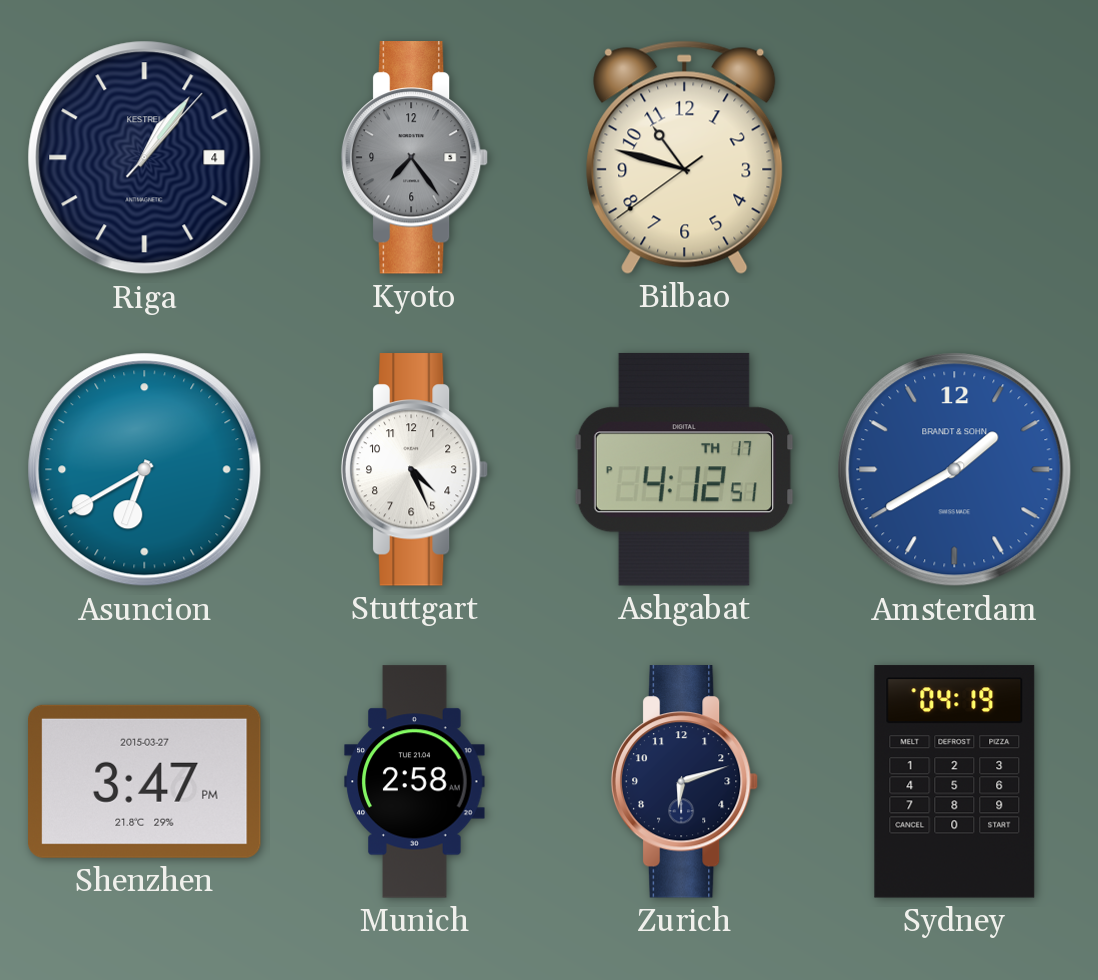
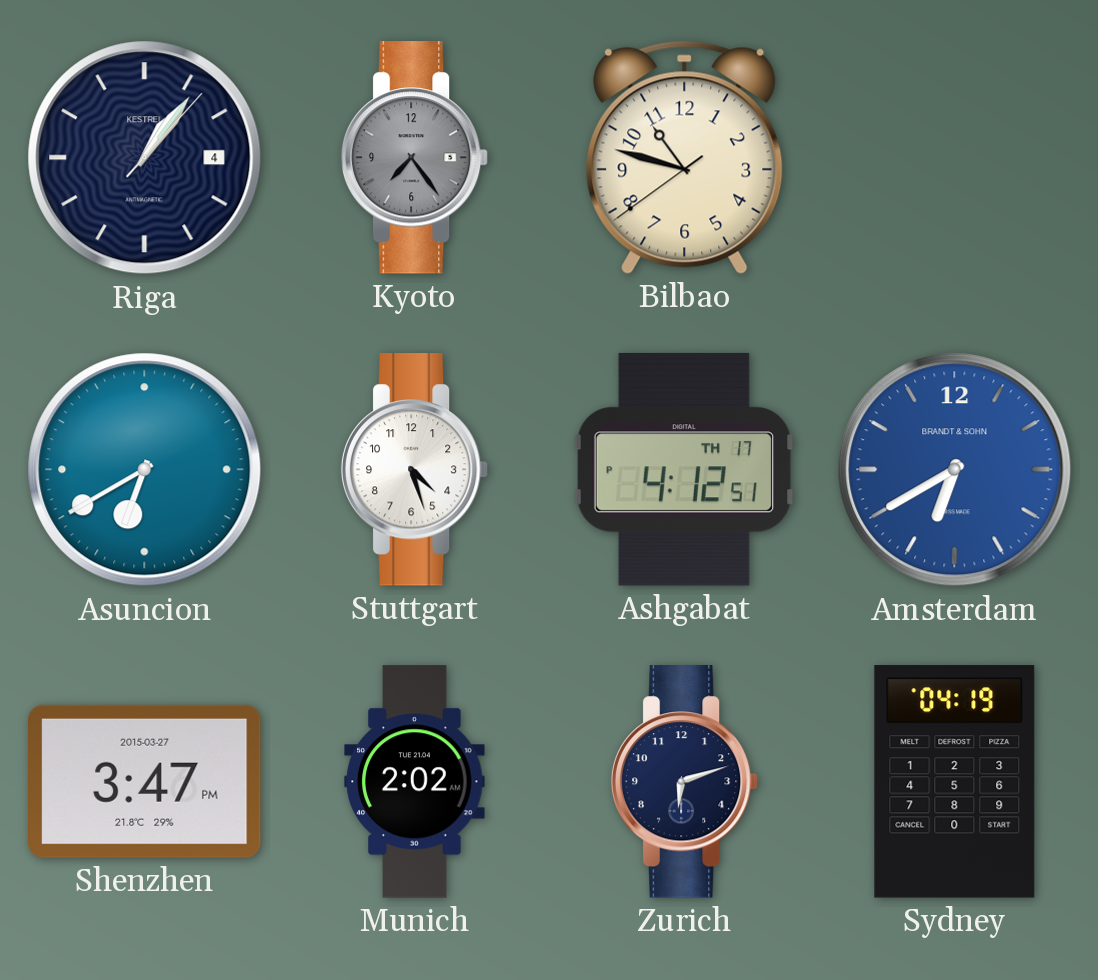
Stuttgart: 4:26 -> 4:27
Amsterdam: 1:40 -> 6:40
Munich: 2:58 -> 2:02
